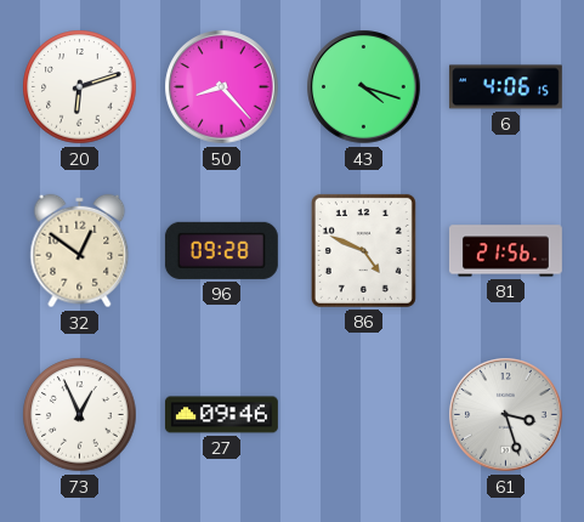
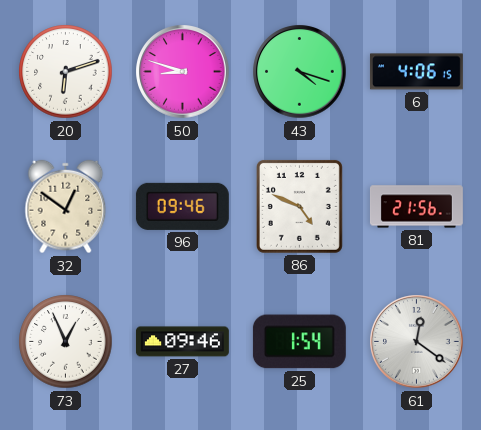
50: 8:23 -> 8:48
96: 09:28 -> 09:46
25: none -> 1:54
61: 3:27 -> 12:21
